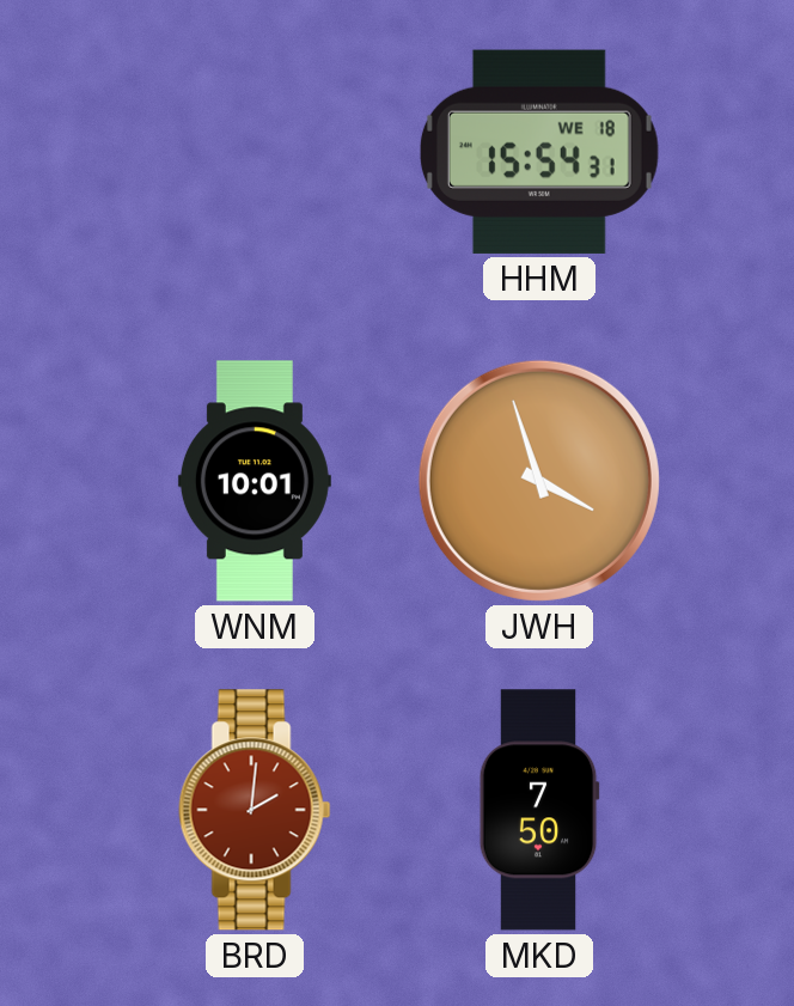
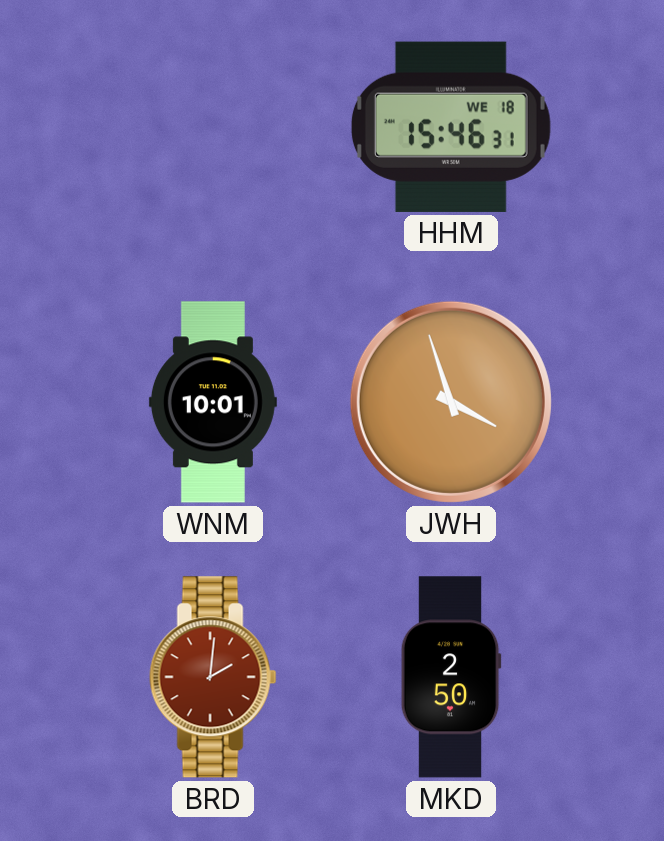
HHM: 15:54 -> 15:46
MKD: 7:50 -> 2:50
